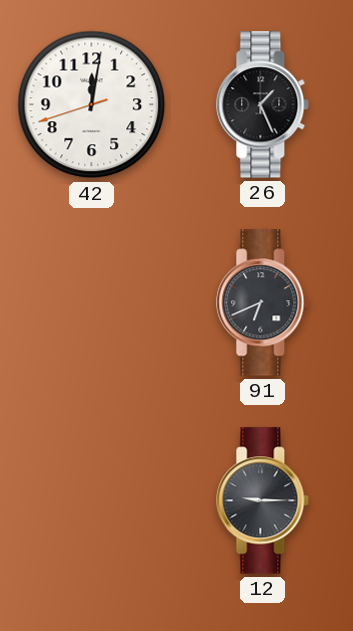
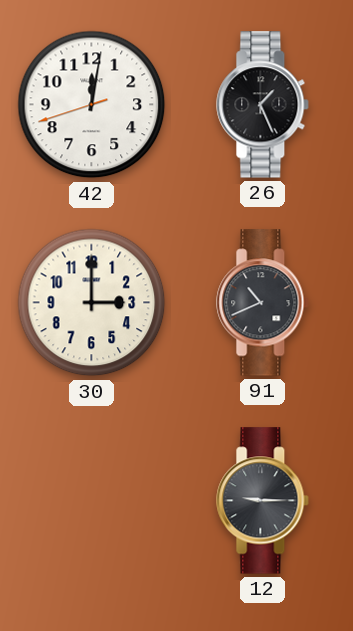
30: none -> 3:00
91: 6:41 -> 10:41
